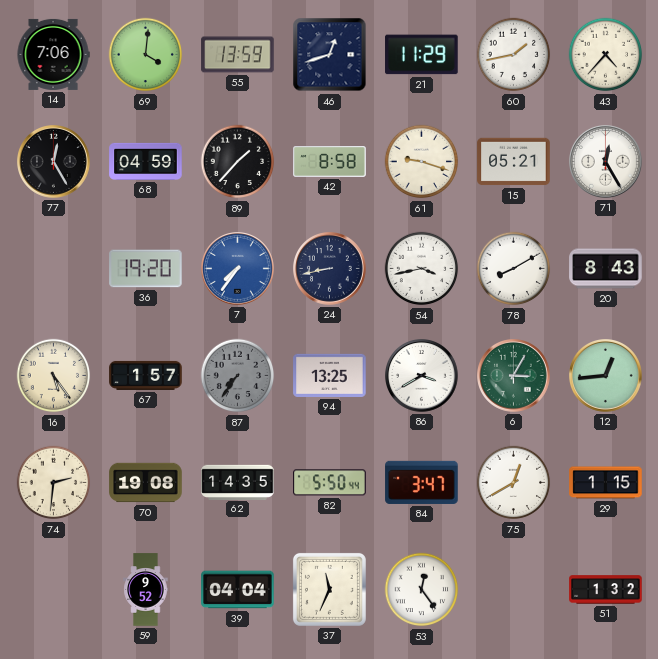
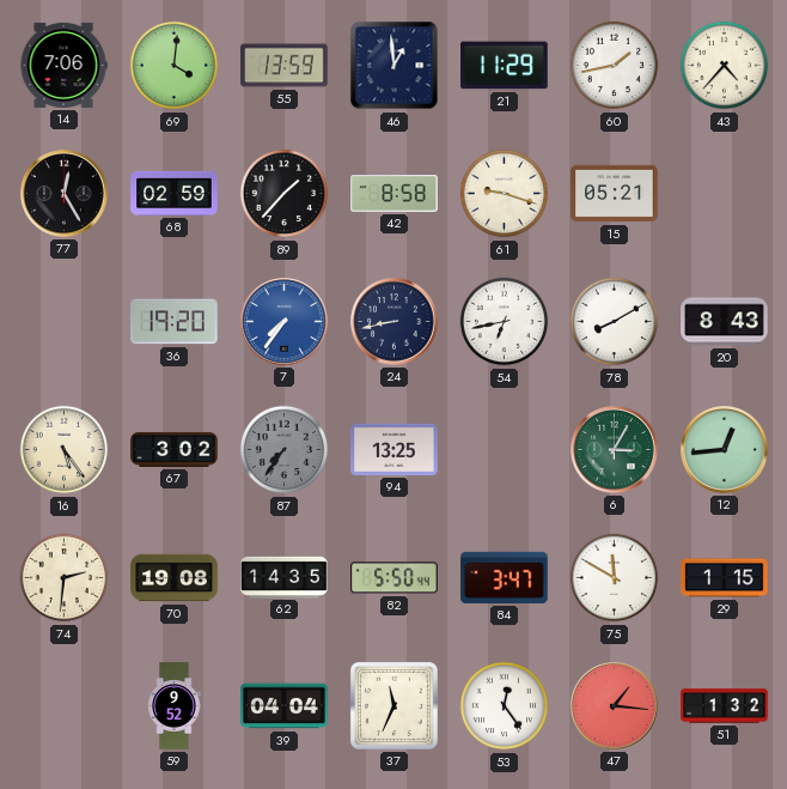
46: 12:42 -> 12:59
68: 04:59 -> 02:59
71: 12:25 -> none
54: 3:43 -> 6:43
67: 1:57 -> 3:02
86: 3:40 -> none
75: 12:40 -> 11:50
47: none -> 1:16
